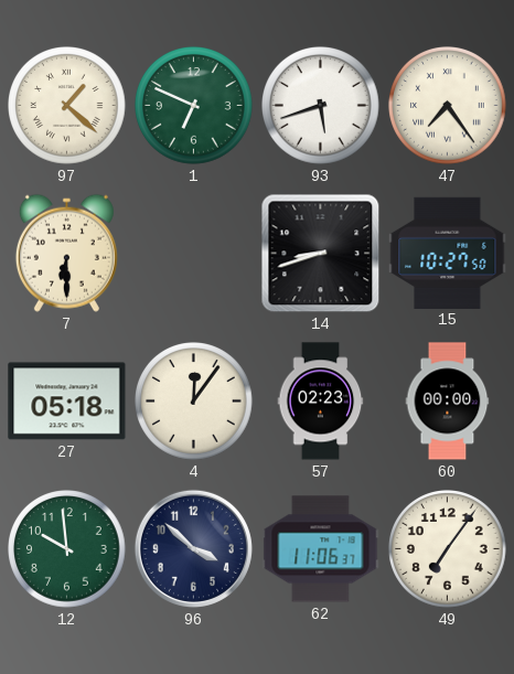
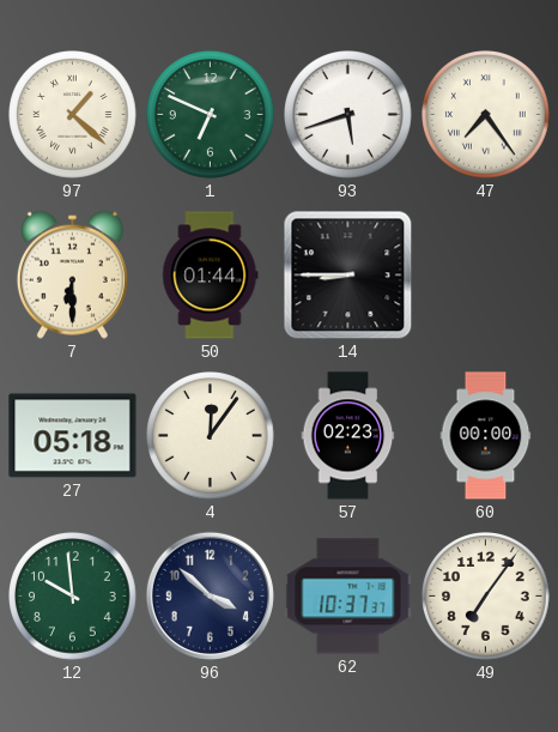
50: none -> 01:44
14: 8:42 -> 8:45
15: 10:27 -> none
62: 11:06 -> 10:37
